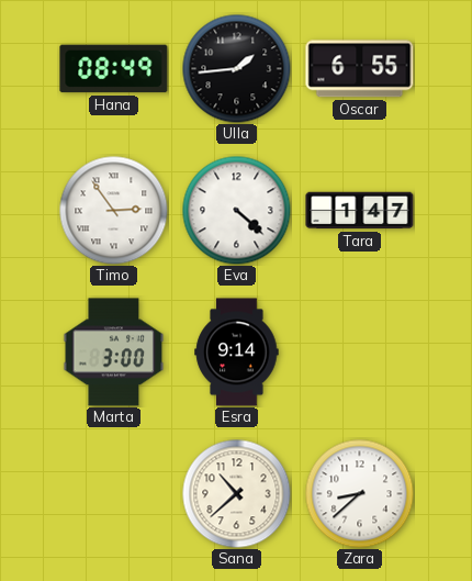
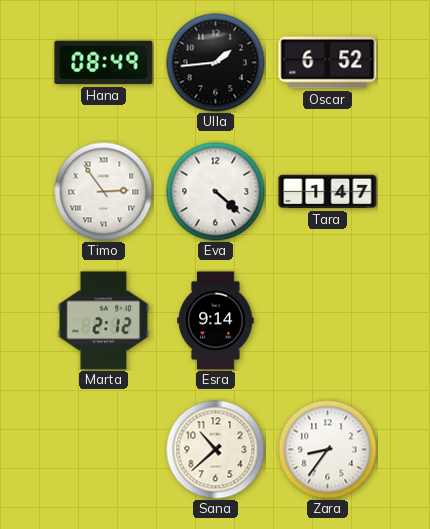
Oscar: 6:55 -> 6:52
Marta: 3:00 -> 2:12
Zara: 8:38 -> 8:36
